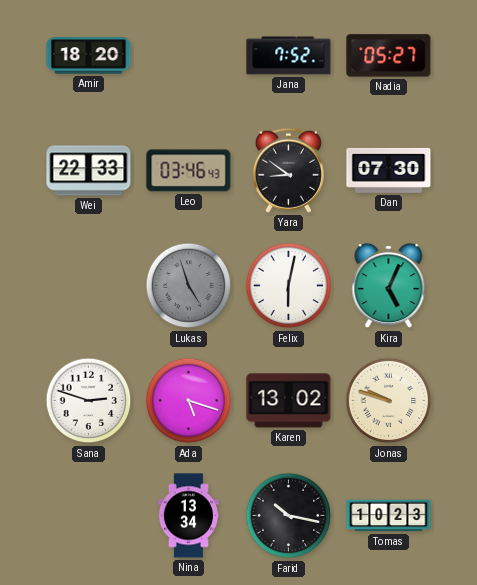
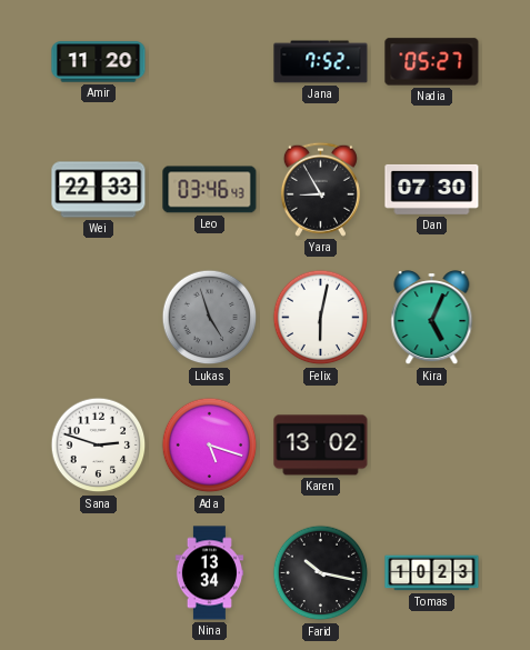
Amir: 18:20 -> 11:20
Yara: 8:51 -> 8:55
Jonas: 9:48 -> none
